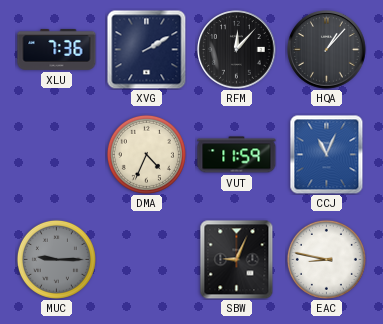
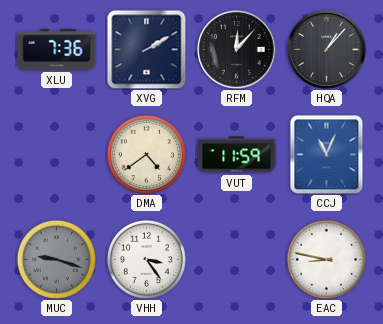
DMA: 4:34 -> 4:39
MUC: 9:15 -> 9:18
VHH: none -> 3:24
SBW: 9:04 -> none
